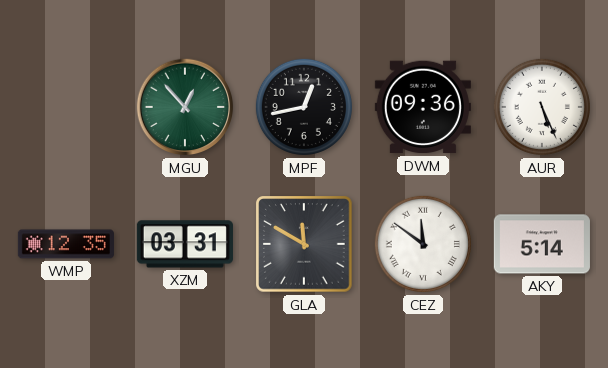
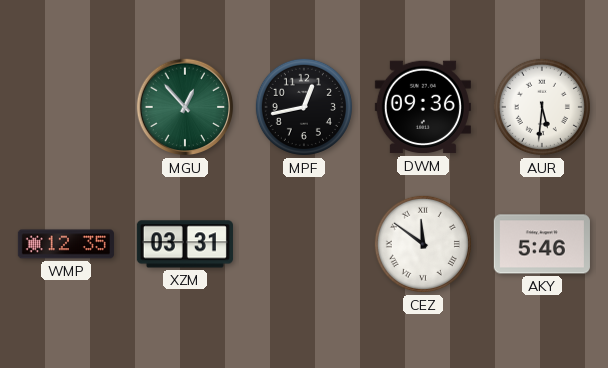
AUR: 5:26 -> 5:31
GLA: 11:50 -> none
AKY: 5:14 -> 5:46
